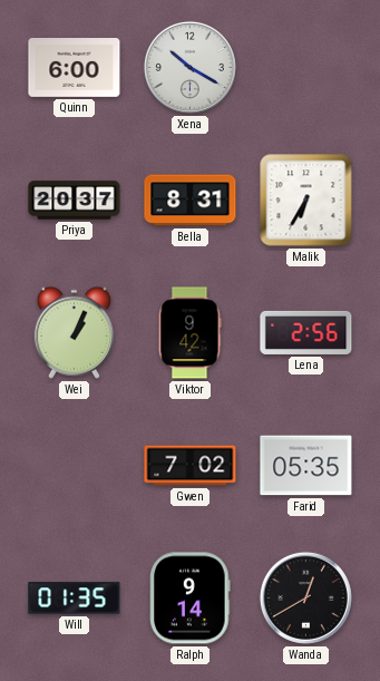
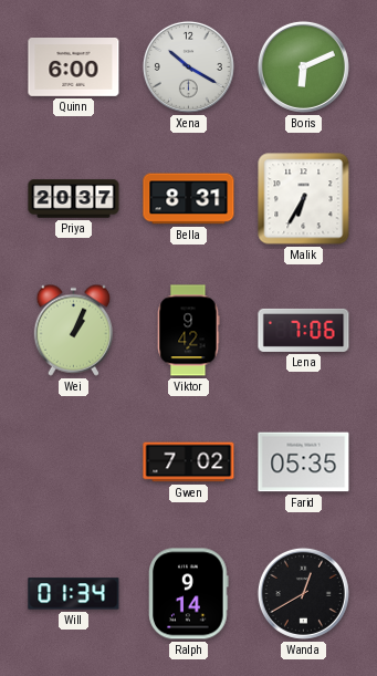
Boris: none -> 6:11
Lena: 2:56 -> 7:06
Will: 01:35 -> 01:34
